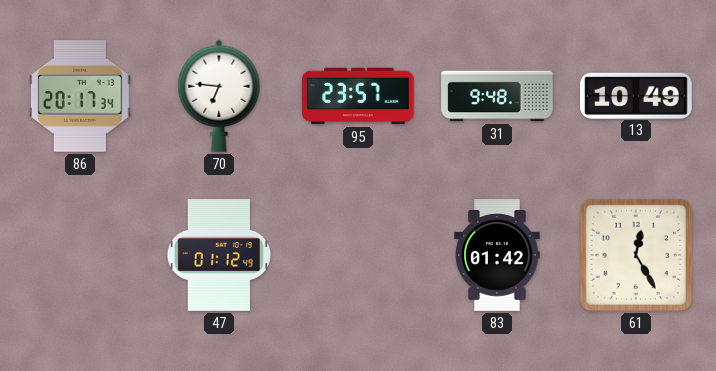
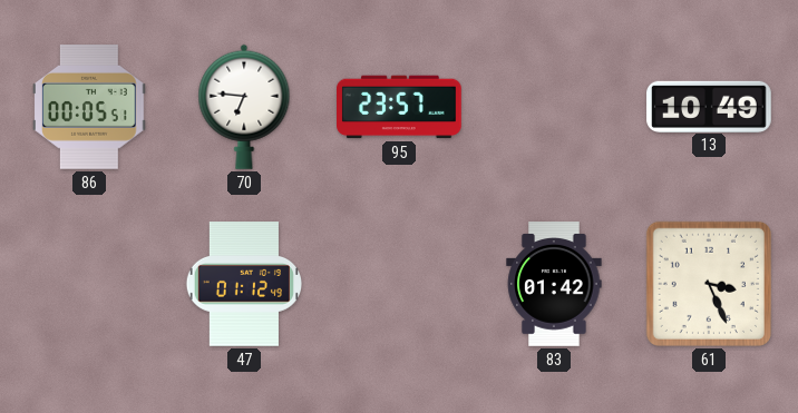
86: 20:17 -> 00:05
31: 9:48 -> none
61: 12:25 -> 3:26
